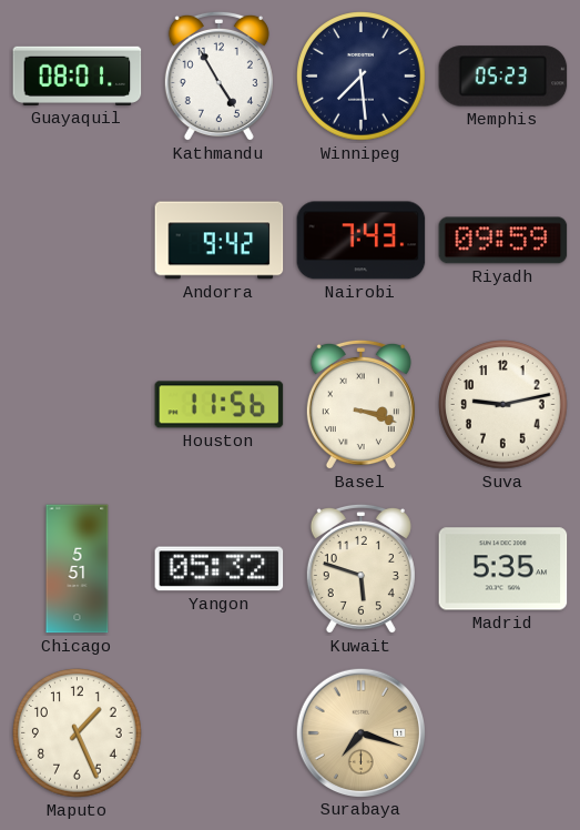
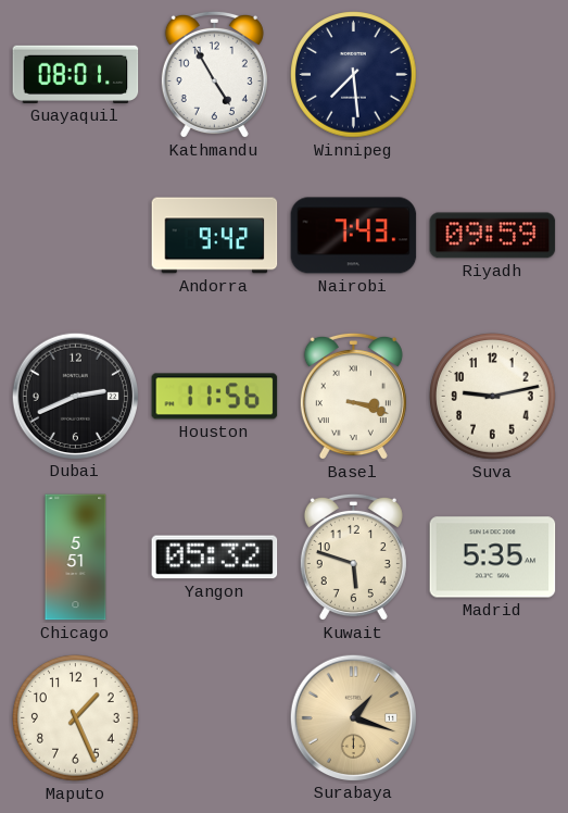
Memphis: 05:23 -> none
Dubai: none -> 2:41
Surabaya: 7:18 -> 1:18
